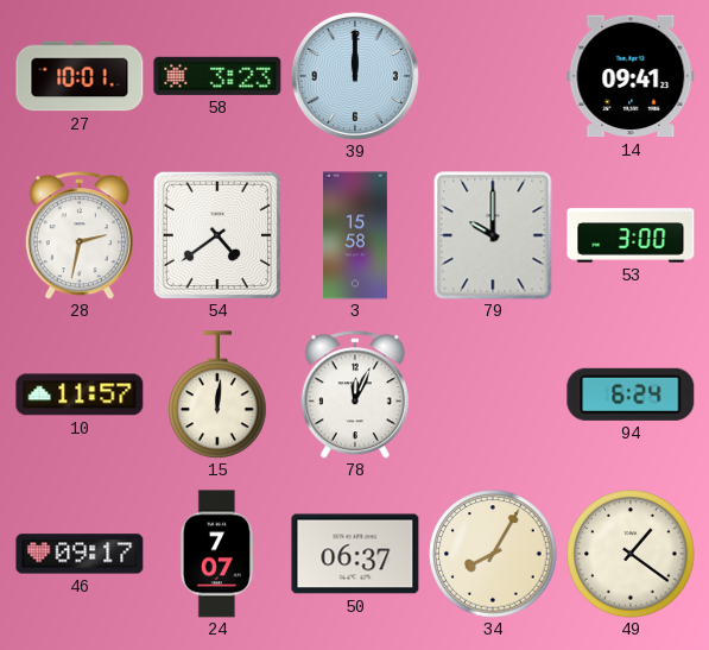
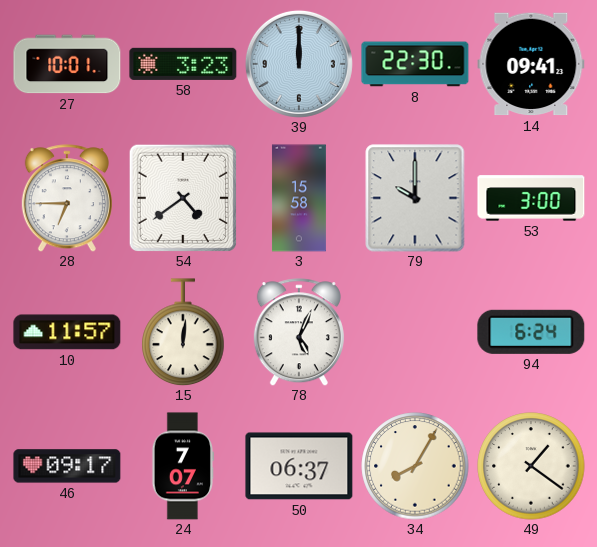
8: none -> 22:30
28: 2:32 -> 6:45
78: 12:04 -> 5:04
